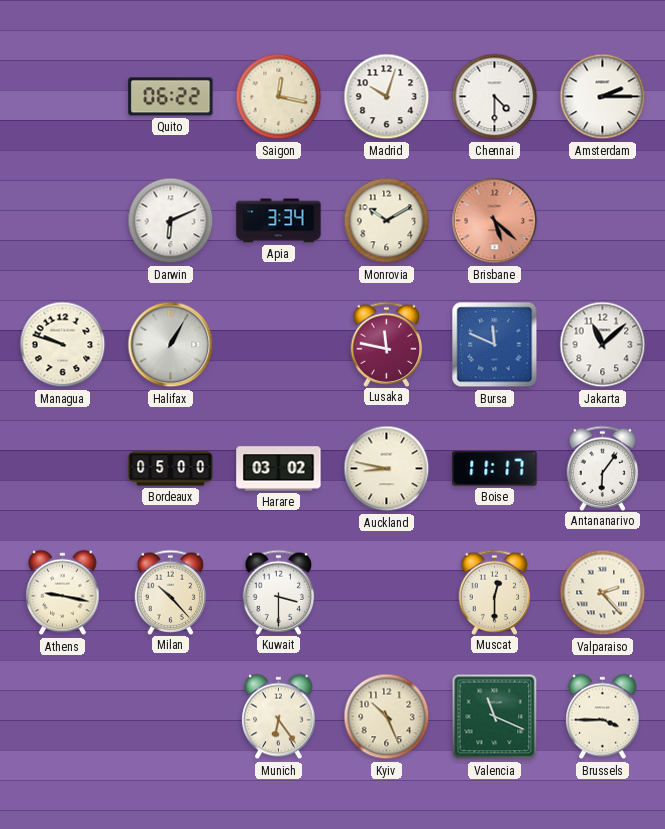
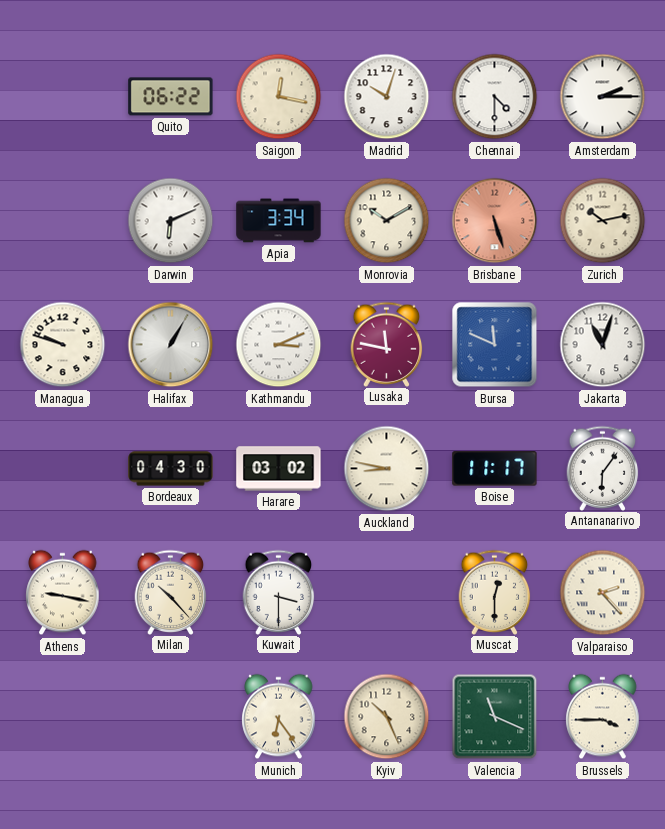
Brisbane: 5:22 -> 5:27
Zurich: none -> 10:13
Kathmandu: none -> 3:11
Jakarta: 11:08 -> 11:03
Bordeaux: 05:00 -> 04:30
